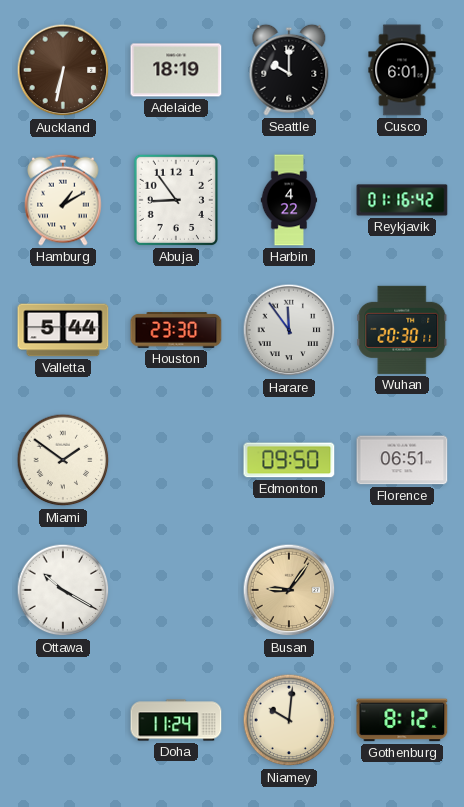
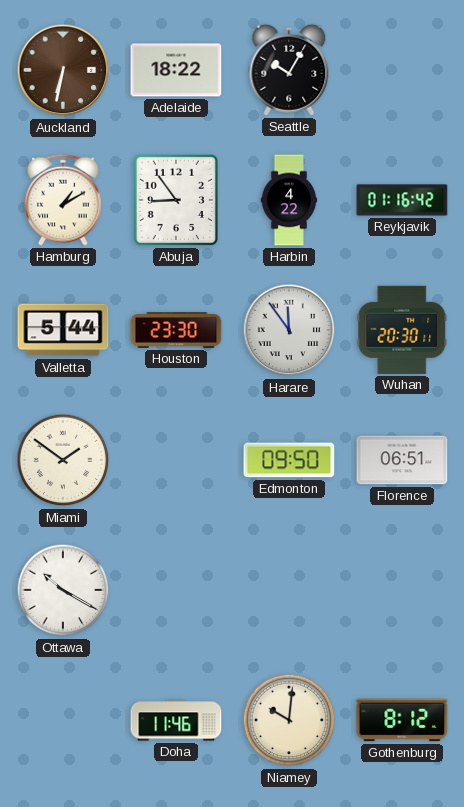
Adelaide: 18:19 -> 18:22
Seattle: 10:00 -> 10:05
Cusco: 6:01 -> none
Busan: 9:06 -> none
Doha: 11:24 -> 11:46
